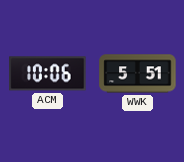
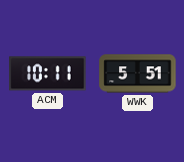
ACM: 10:06 -> 10:11
